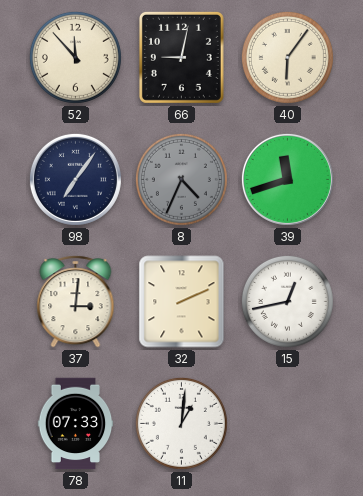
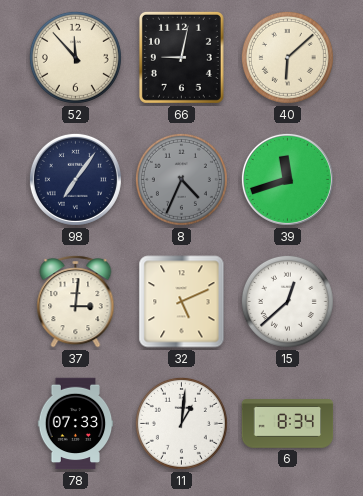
40: 6:06 -> 6:08
32: 2:11 -> 5:11
15: 12:43 -> 12:38
6: none -> 8:34
